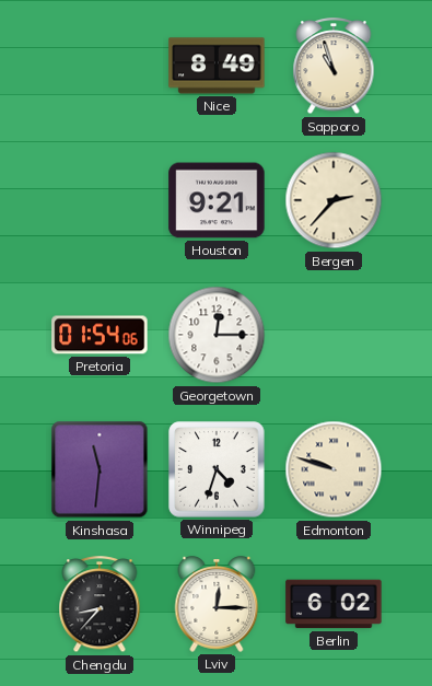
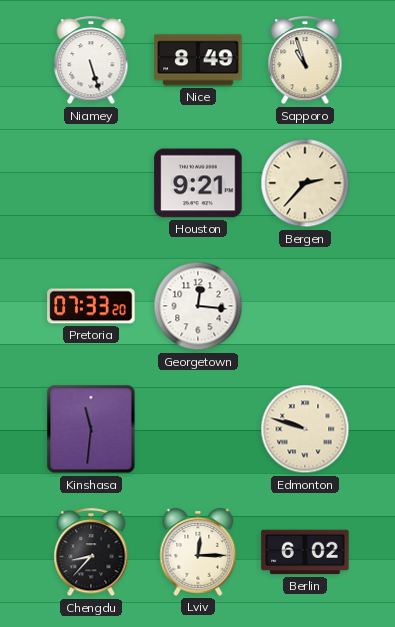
Niamey: none -> 5:27
Pretoria: 01:54 -> 07:33
Georgetown: 12:15 -> 12:16
Winnipeg: 4:33 -> none
